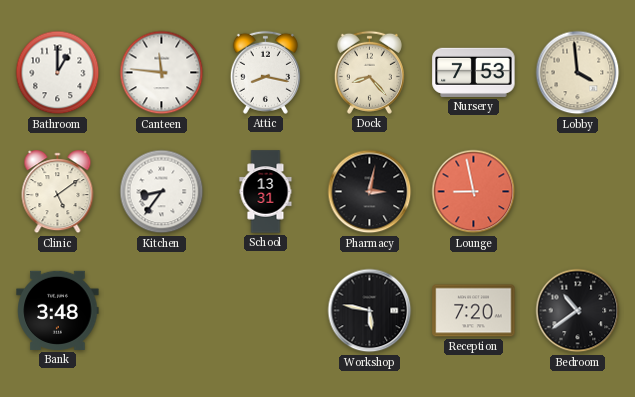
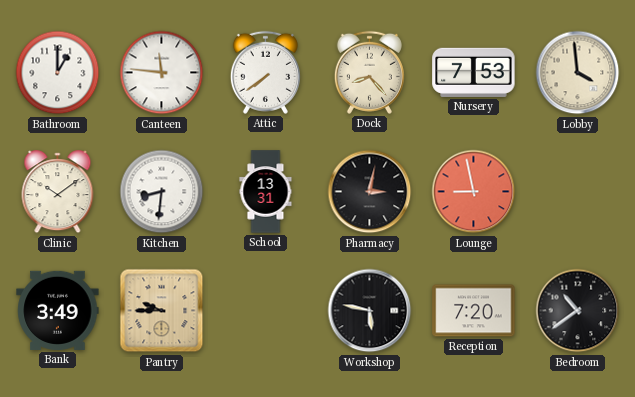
Attic: 8:17 -> 7:39
Clinic: 5:09 -> 10:09
Kitchen: 8:36 -> 8:31
Bank: 3:48 -> 3:49
Pantry: none -> 9:45
